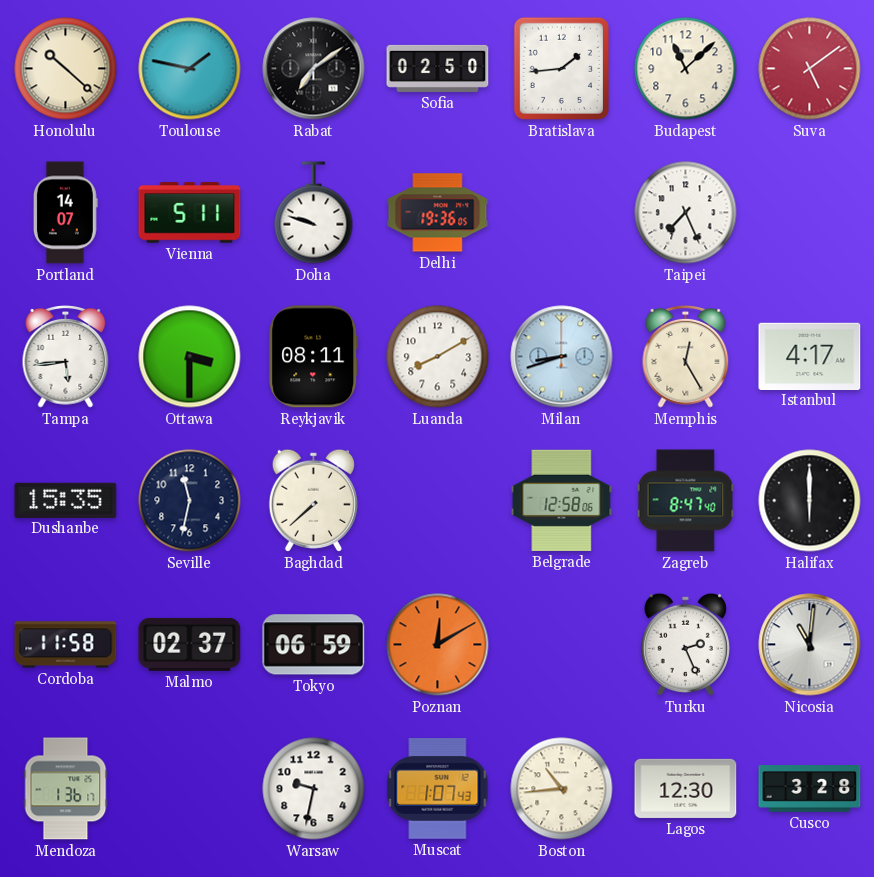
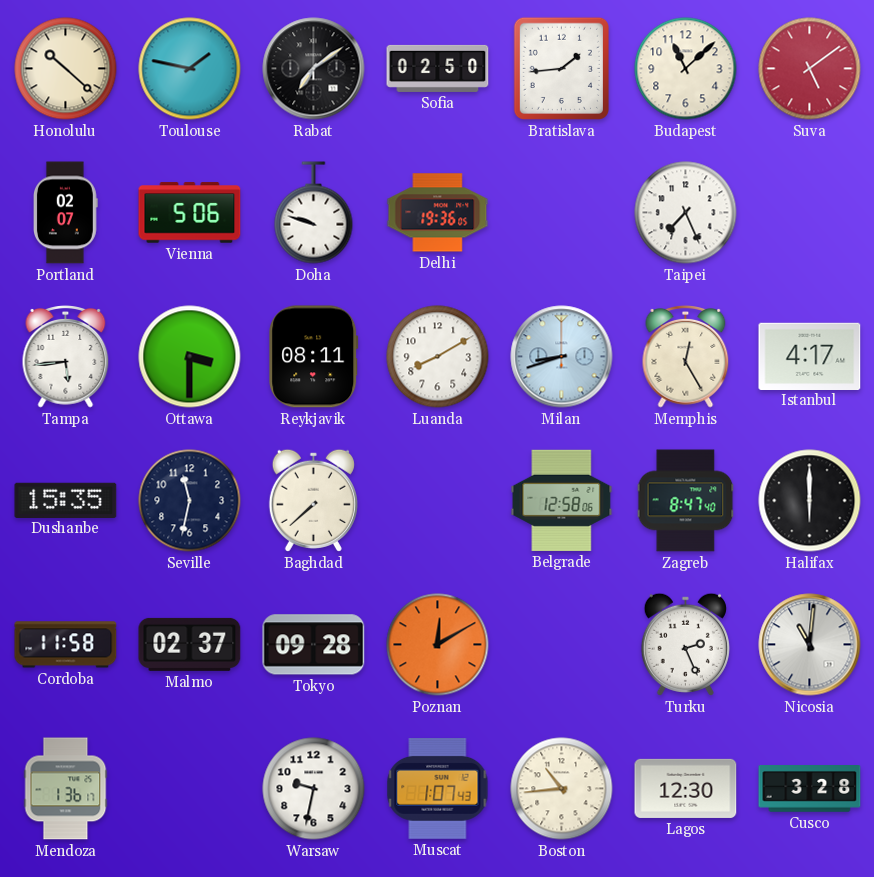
Portland: 14:07 -> 02:07
Vienna: 5:11 -> 5:06
Tokyo: 06:59 -> 09:28
